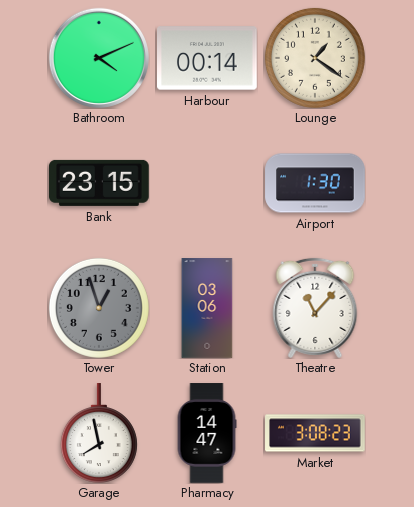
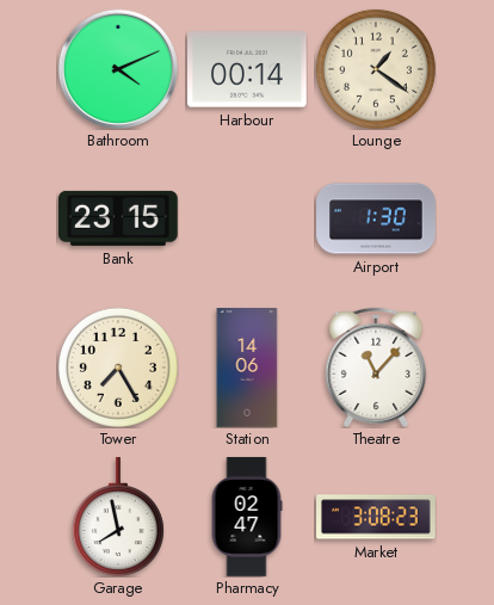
Tower: 12:57 -> 7:25
Tower dial: grey -> cream
Station: 03:06 -> 14:06
Pharmacy: 14:47 -> 02:47
